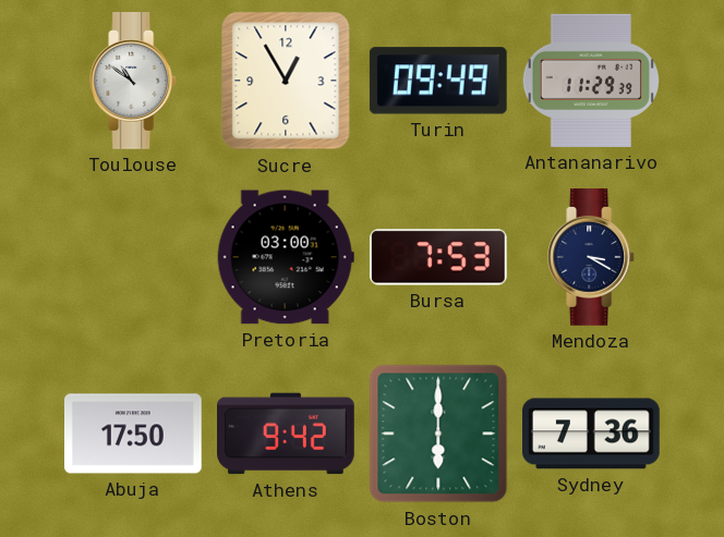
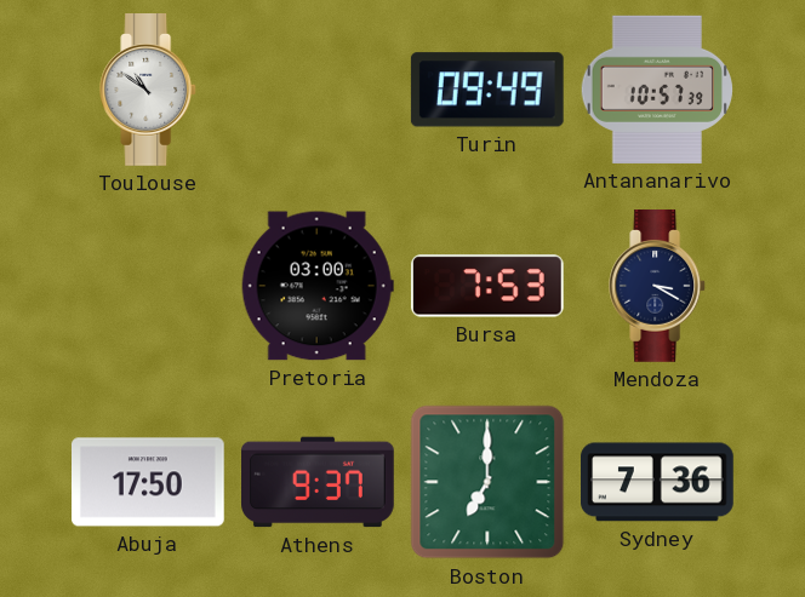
Sucre: 12:55 -> none
Antananarivo: 11:29 -> 10:57
Athens: 9:42 -> 9:37
Boston: 6:00 -> 7:00
